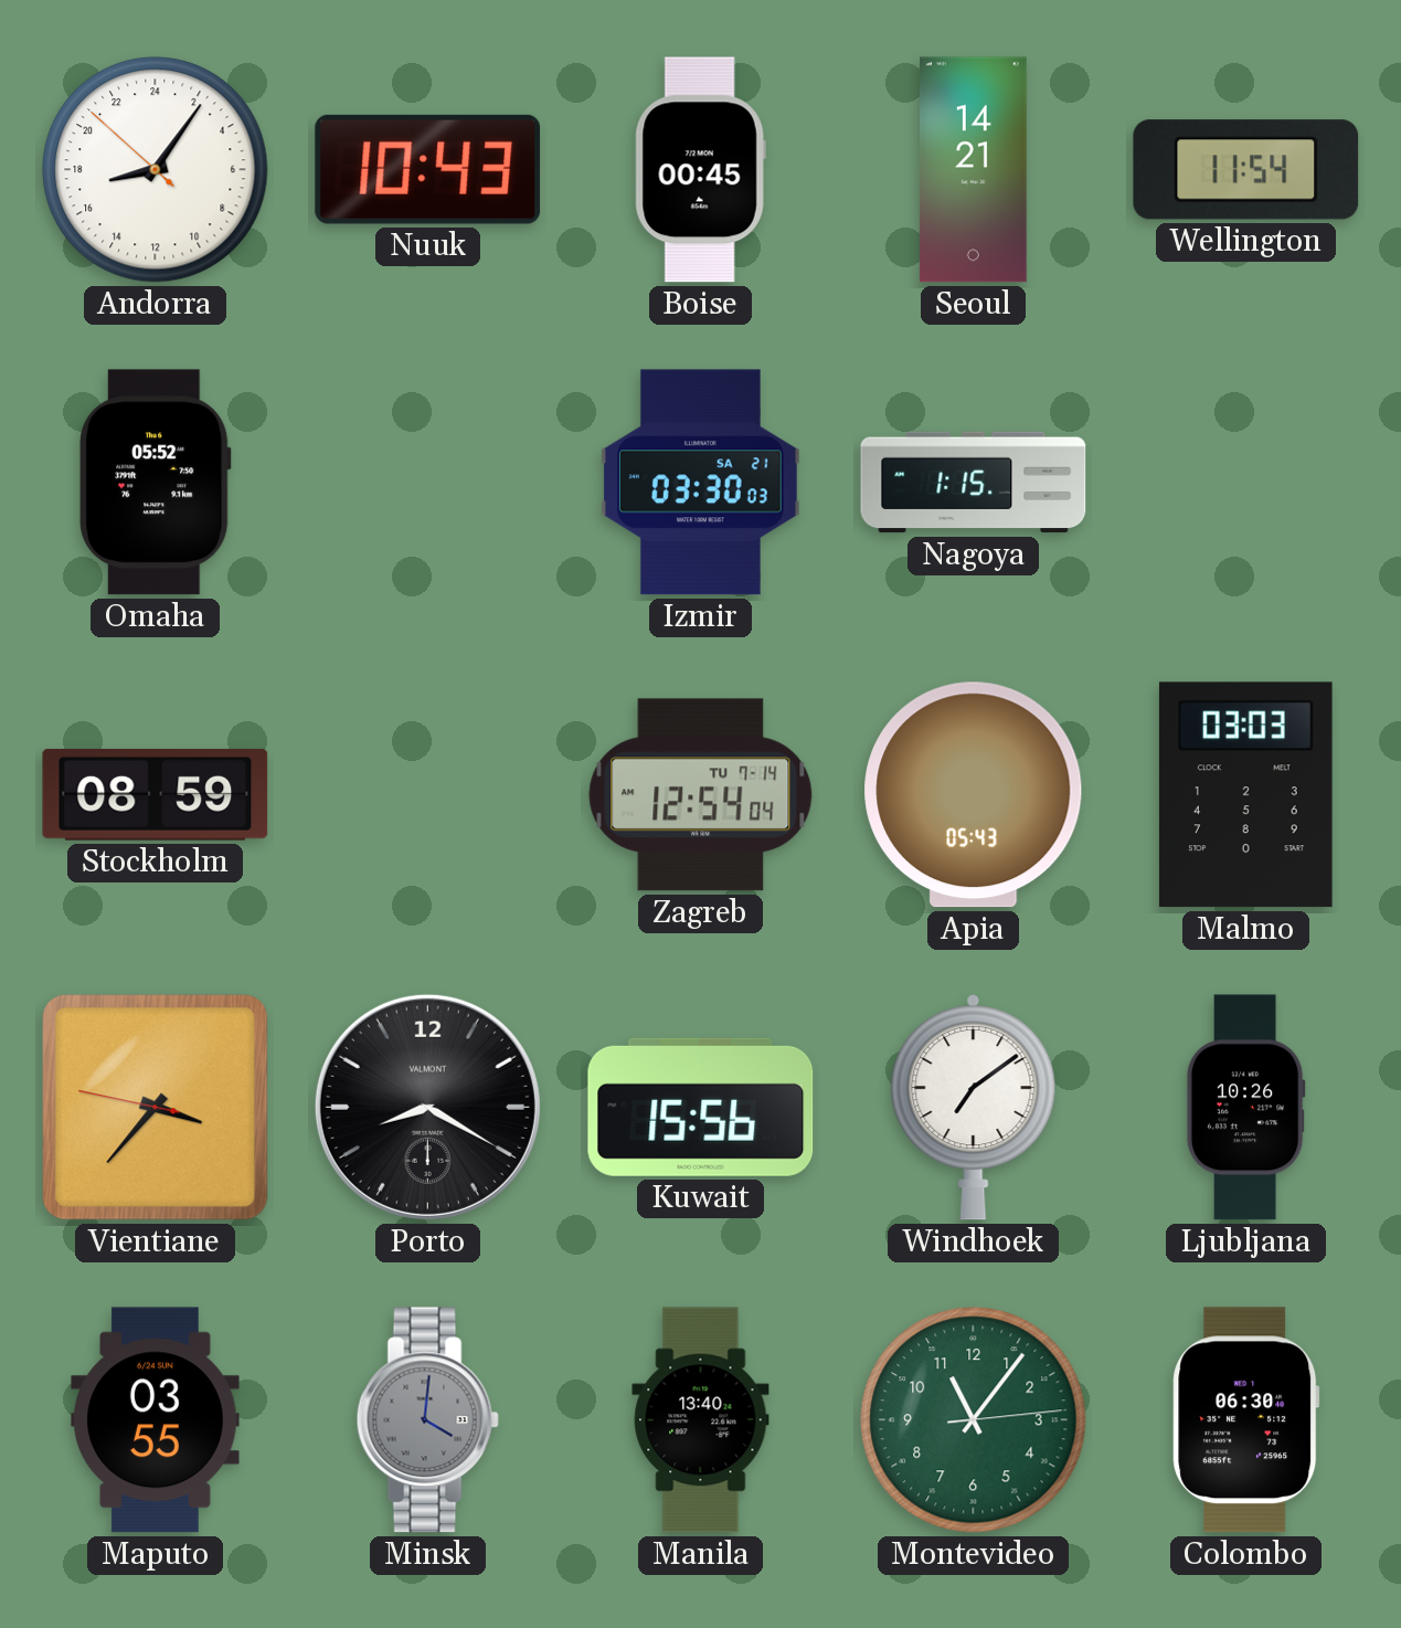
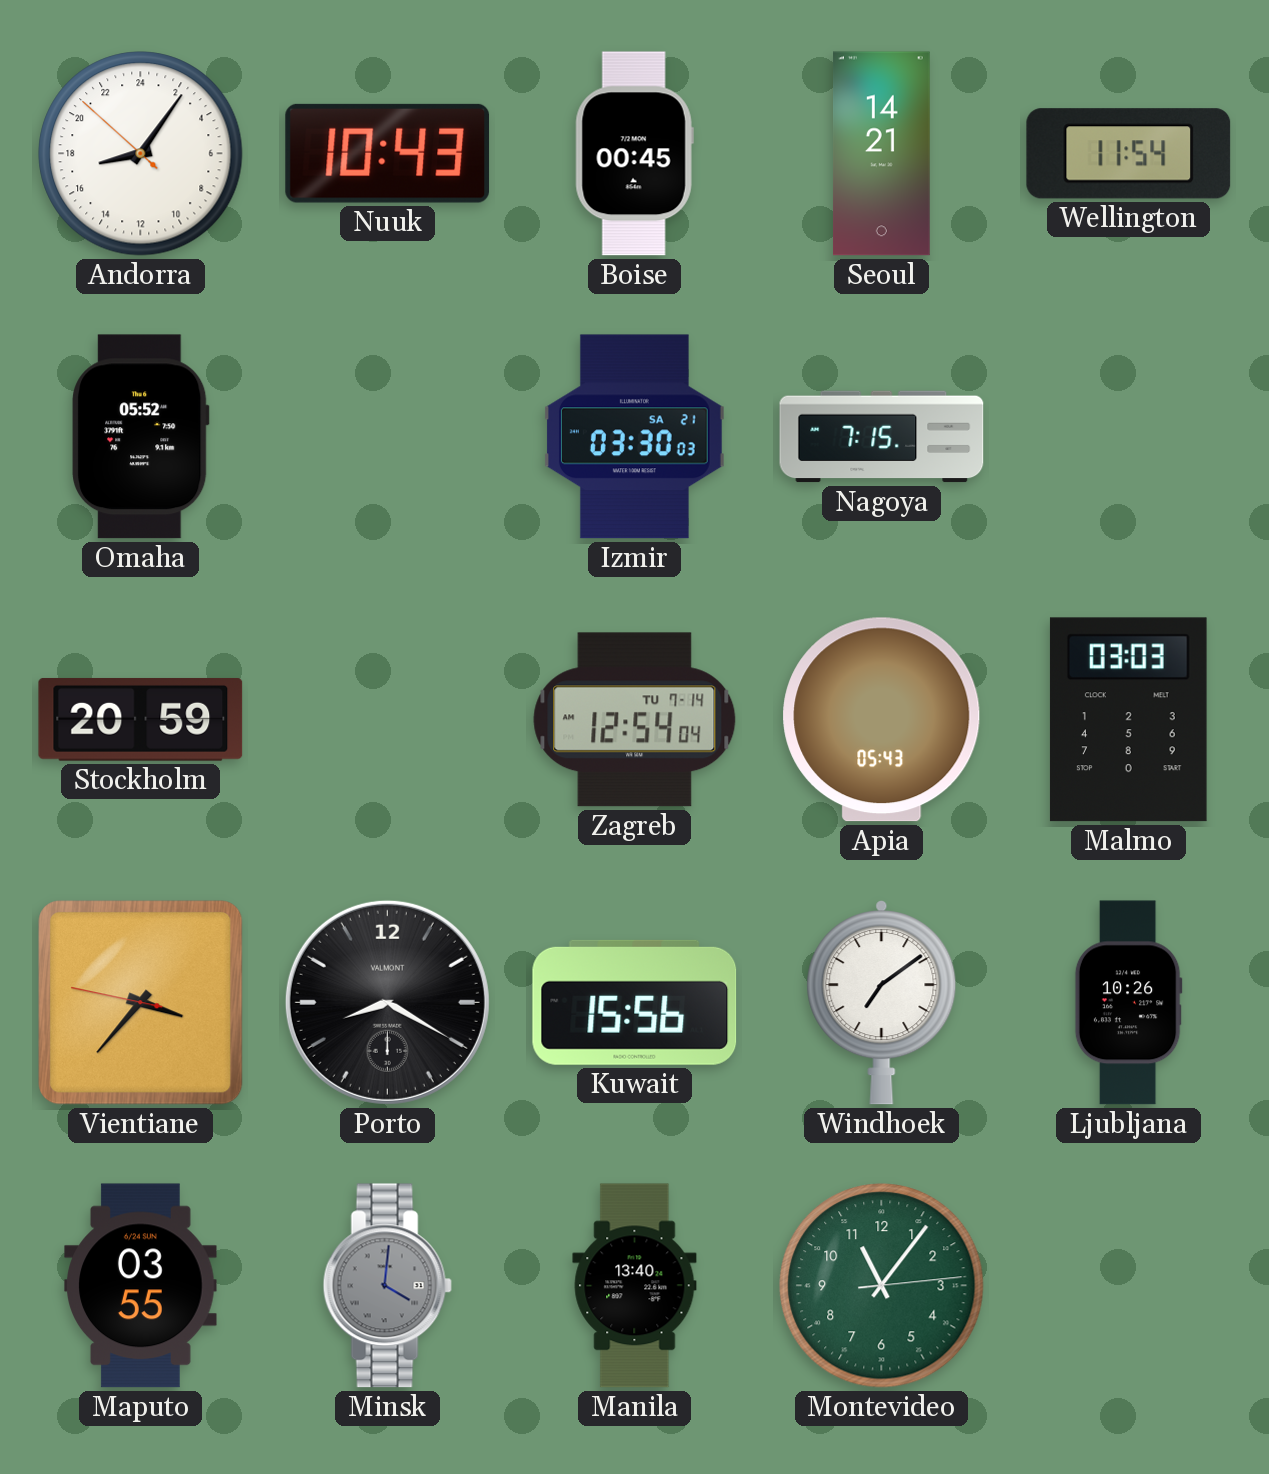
Nagoya: 1:15 -> 7:15
Stockholm: 08:59 -> 20:59
Colombo: 06:30 -> none
